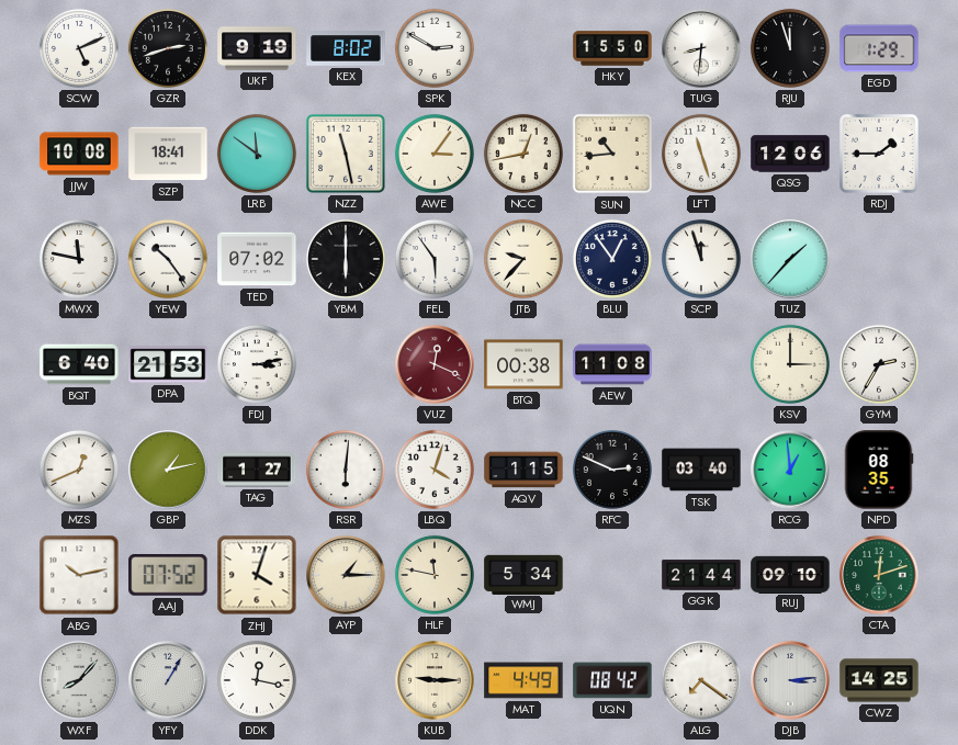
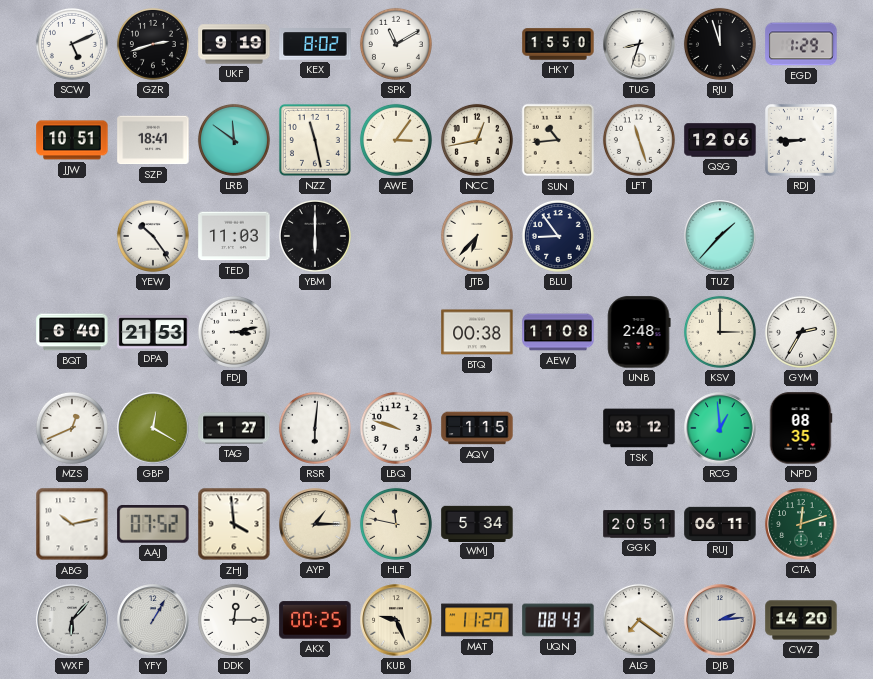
SPK: 2:50 -> 11:10
TUG: 8:31 -> 8:33
JJW: 10:08 -> 10:51
RDJ: 1:45 -> 8:45
MWX: 11:47 -> none
TED: 07:02 -> 11:03
FEL: 5:54 -> none
JTB: 9:37 -> 6:37
BLU: 12:54 -> 8:54
SCP: 11:57 -> none
VUZ: 12:19 -> none
UNB: none -> 2:48
GBP: 1:13 -> 12:20
LBQ: 4:03 -> 9:48
RFC: 2:49 -> none
TSK: 03:40 -> 03:12
ZHJ: 4:03 -> 3:59
GGK: 21:44 -> 20:51
RUJ: 09:10 -> 06:11
WXF: 8:07 -> 6:07
DDK: 12:17 -> 12:15
AKX: none -> 00:25
KUB: 9:15 -> 9:26
MAT: 4:49 -> 11:27
UQN: 08:42 -> 08:43
DJB: 3:14 -> 2:14
CWZ: 14:25 -> 14:20
